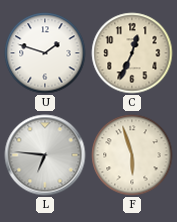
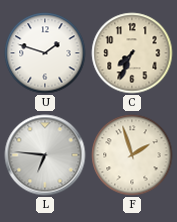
C: 12:34 -> 7:34
F: 5:57 -> 1:57
